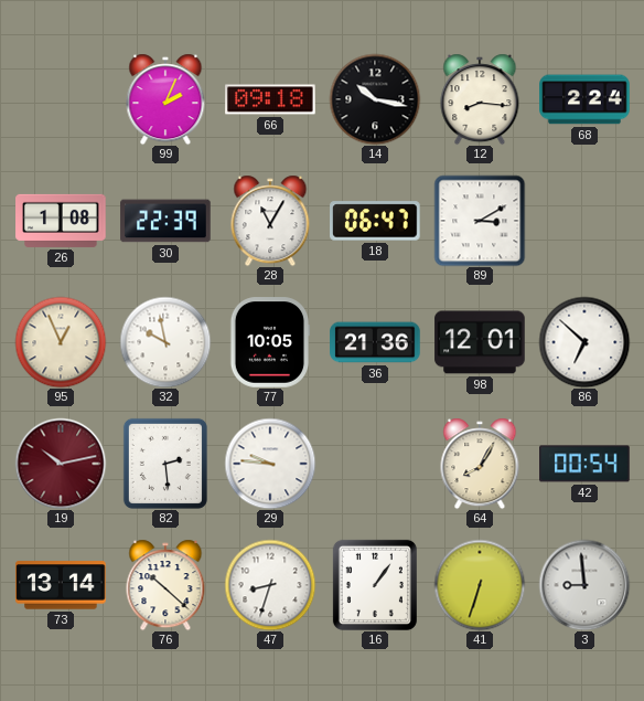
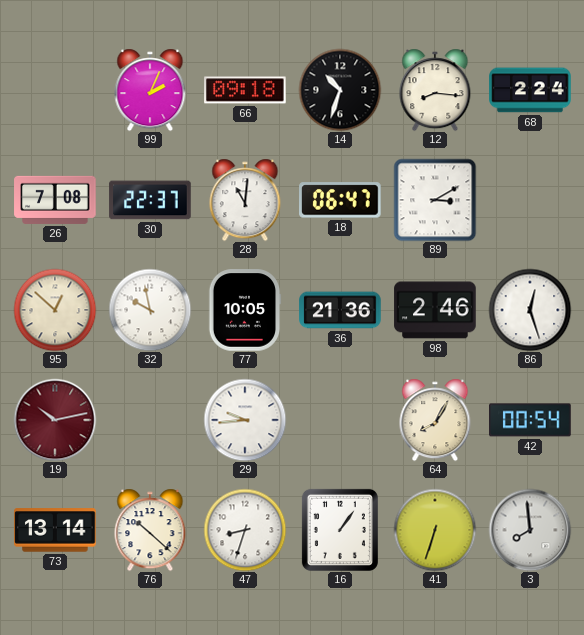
14: 10:17 -> 10:33
26: 1:08 -> 7:08
30: 22:39 -> 22:37
28: 11:05 -> 11:01
95: 12:56 -> 12:52
98: 12:01 -> 2:46
86: 6:52 -> 12:27
82: 2:29 -> none
29: 9:46 -> 9:44
3: 8:59 -> 7:59
